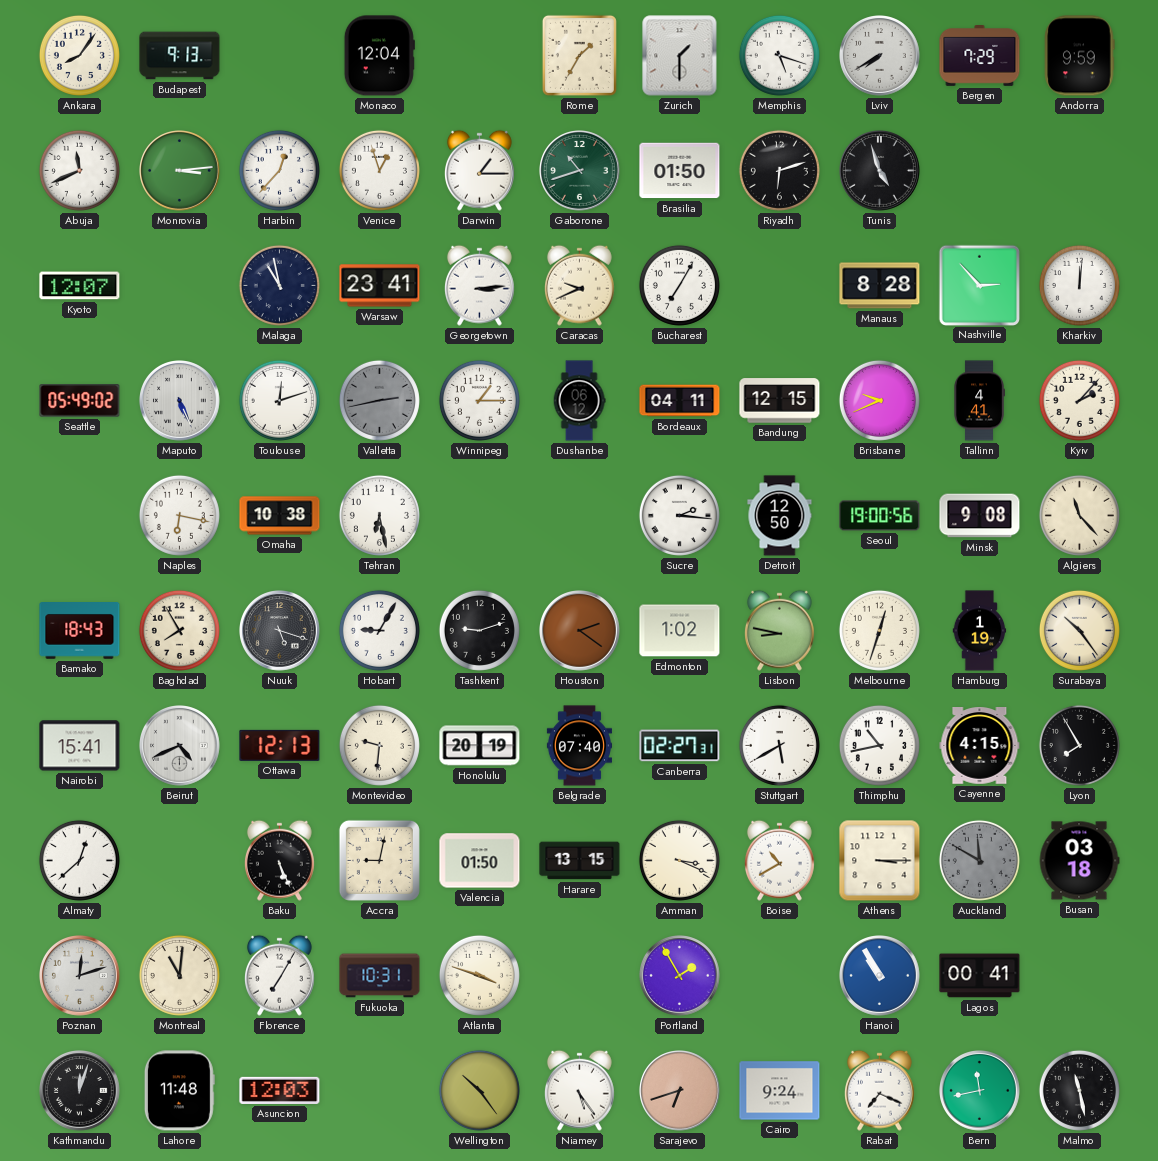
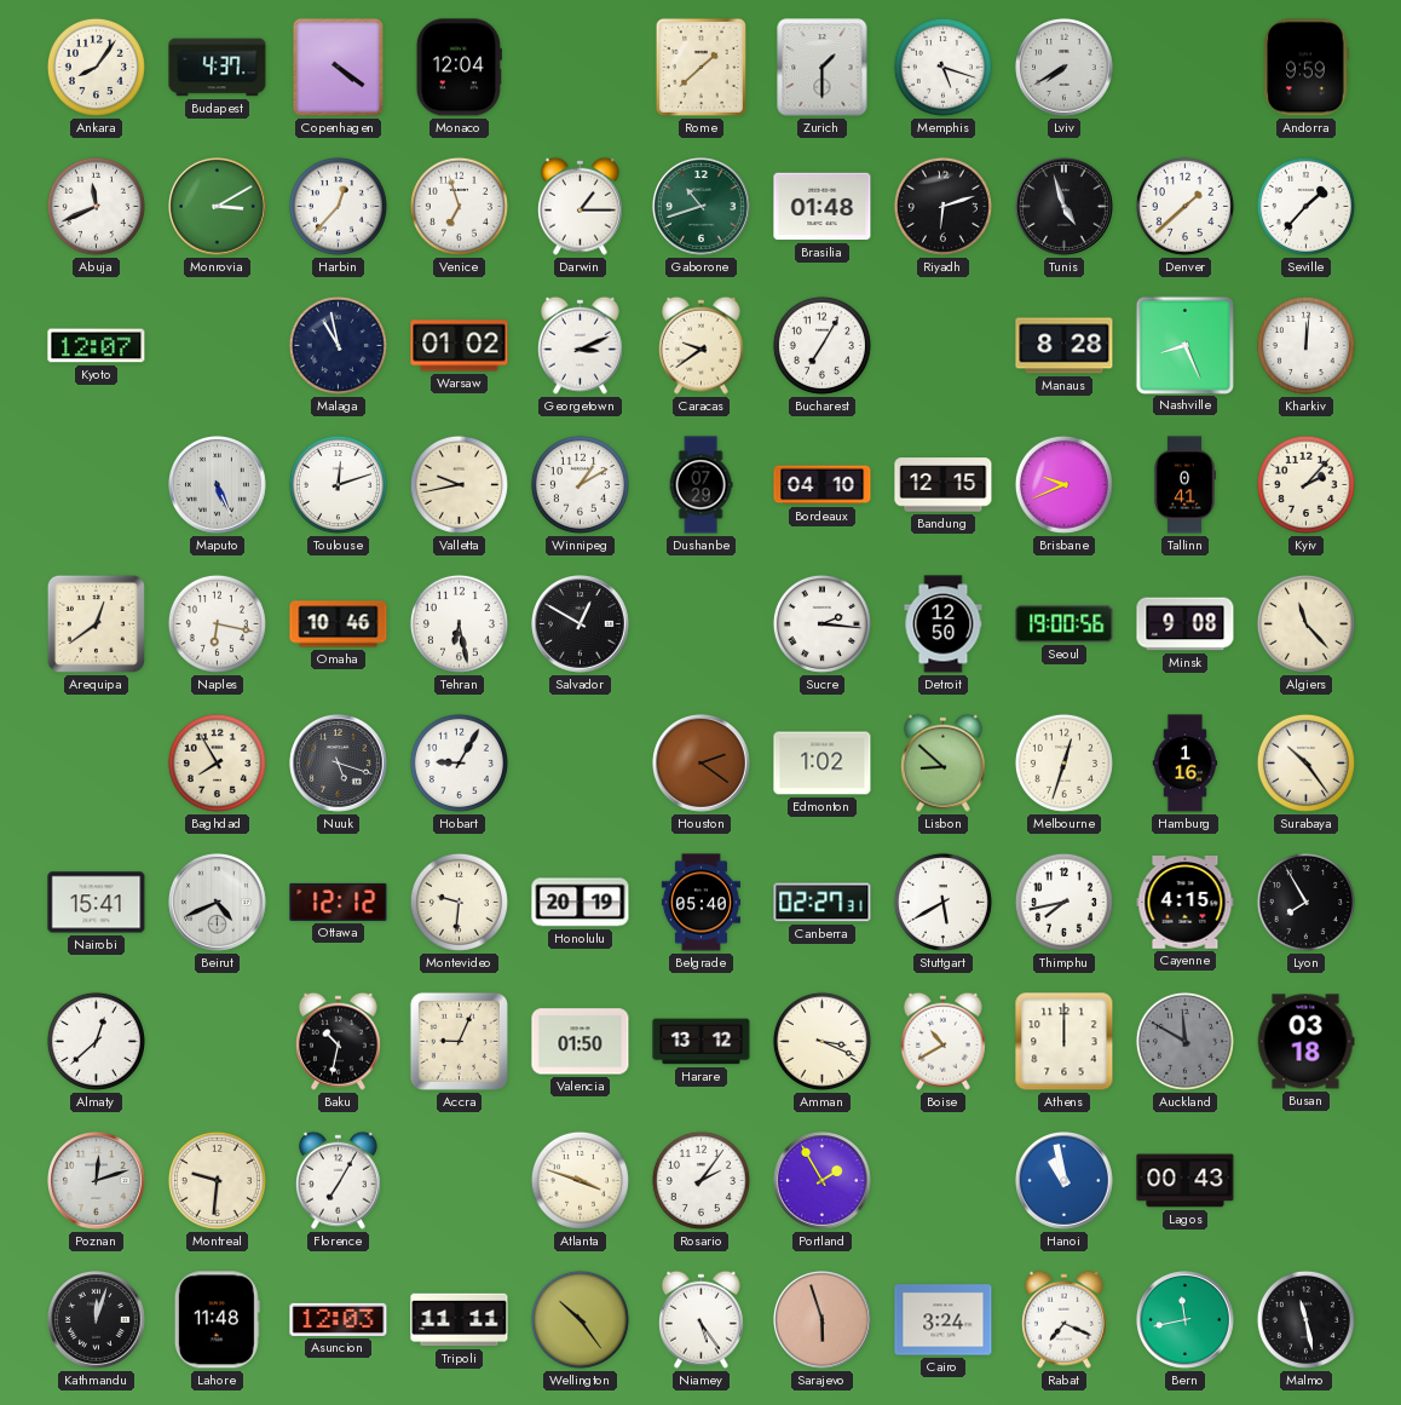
Budapest: 9:13 -> 4:37
Copenhagen: none -> 4:21
Rome: 1:35 -> 1:38
Bergen: 7:29 -> none
Monrovia: 3:14 -> 3:10
Venice: 12:57 -> 6:57
Brasilia: 01:50 -> 01:48
Denver: none -> 1:38
Seville: none -> 1:37
Warsaw: 23:41 -> 01:02
Georgetown: 3:14 -> 3:11
Caracas: 9:41 -> 9:39
Nashville: 2:53 -> 8:26
Seattle: 05:49 -> none
Valletta: 2:43 -> 9:43
Valletta dial: grey -> cream
Winnipeg: 1:15 -> 1:10
Dushanbe: 06:12 -> 07:29
Bordeaux: 04:11 -> 04:10
Tallinn: 4:41 -> 0:41
Arequipa: none -> 12:39
Omaha: 10:38 -> 10:46
Salvador: none -> 12:50
Bamako: 18:43 -> none
Tashkent: 9:12 -> none
Lisbon: 8:47 -> 8:52
Hamburg: 1:19 -> 1:16
Ottawa: 12:13 -> 12:12
Belgrade: 07:40 -> 05:40
Thimphu: 10:43 -> 7:43
Baku: 5:26 -> 10:32
Accra: 9:02 -> 9:04
Harare: 13:15 -> 13:12
Athens: 3:15 -> 12:00
Montreal: 11:01 -> 9:31
Fukuoka: 10:31 -> none
Rosario: none -> 2:06
Hanoi: 10:55 -> 10:58
Lagos: 00:41 -> 00:43
Tripoli: none -> 11:11
Sarajevo: 6:42 -> 5:57
Cairo: 9:24 -> 3:24
